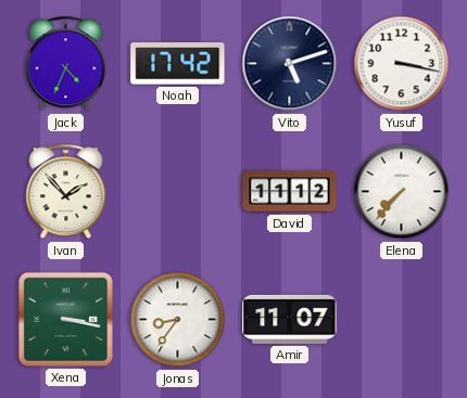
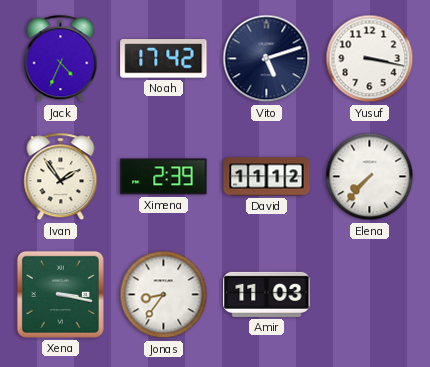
Ivan: 1:53 -> 1:54
Ximena: none -> 2:39
Amir: 11:07 -> 11:03
